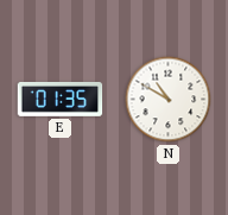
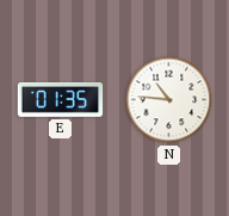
N: 10:50 -> 10:46
